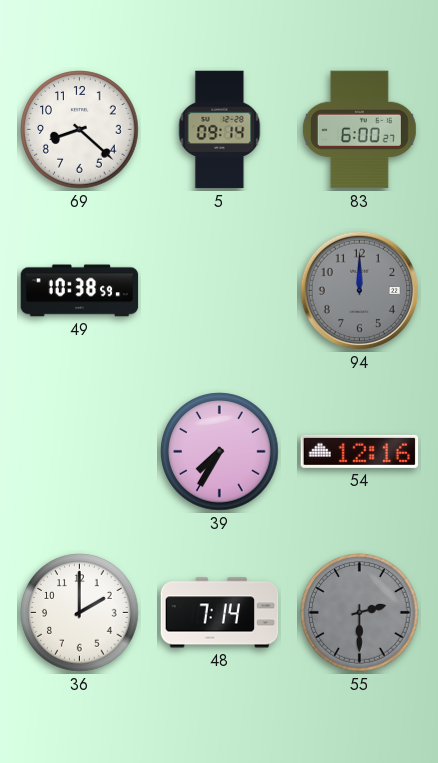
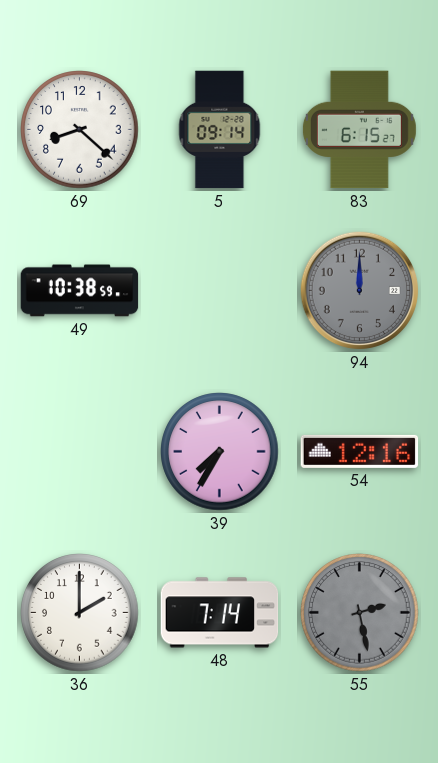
83: 6:00 -> 6:15
55: 2:30 -> 2:28
